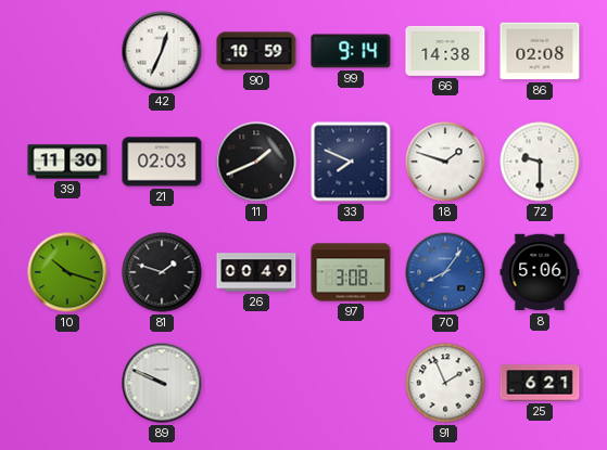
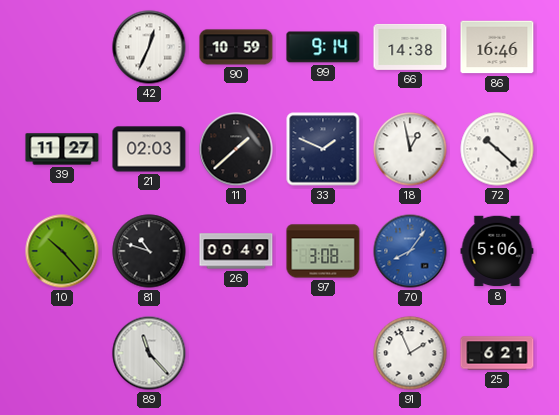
86: 02:08 -> 16:46
39: 11:30 -> 11:27
11: 1:41 -> 1:38
33: 7:49 -> 1:49
18: 1:48 -> 12:58
72: 9:30 -> 10:22
10: 10:18 -> 10:23
81: 1:48 -> 10:48
89: 9:49 -> 11:23
